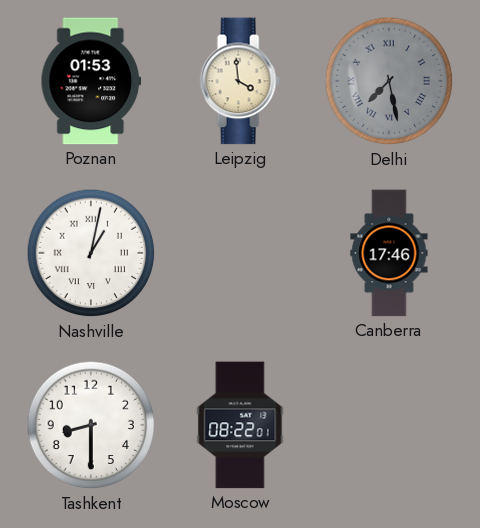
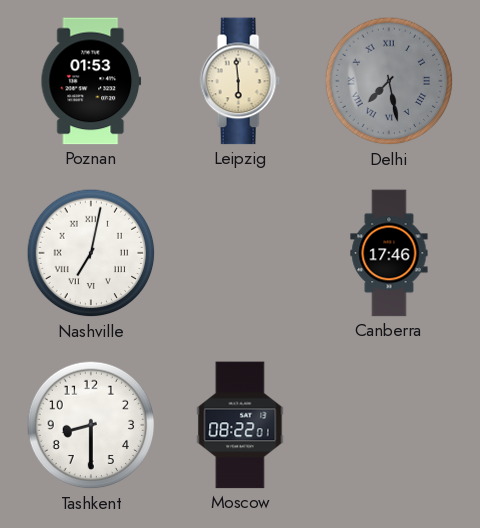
Leipzig: 3:59 -> 5:59
Nashville: 1:02 -> 7:02
